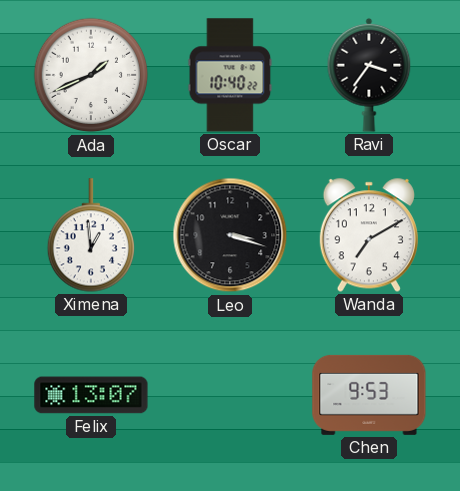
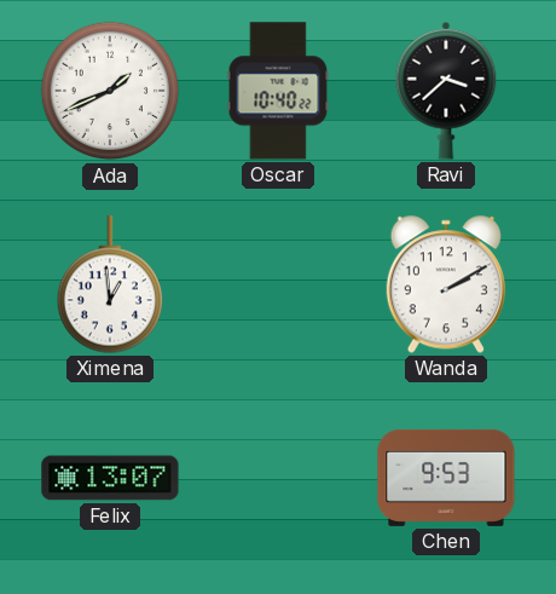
Ravi: 3:36 -> 3:38
Leo: 3:18 -> none
Wanda: 7:10 -> 2:10
